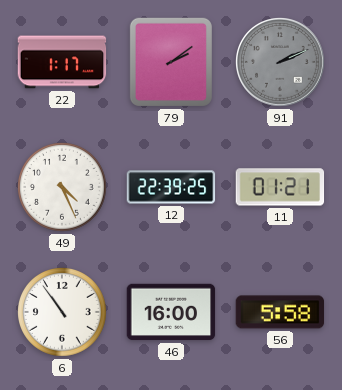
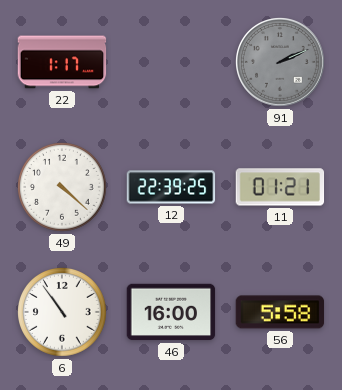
79: 2:09 -> none
49: 4:26 -> 4:22
